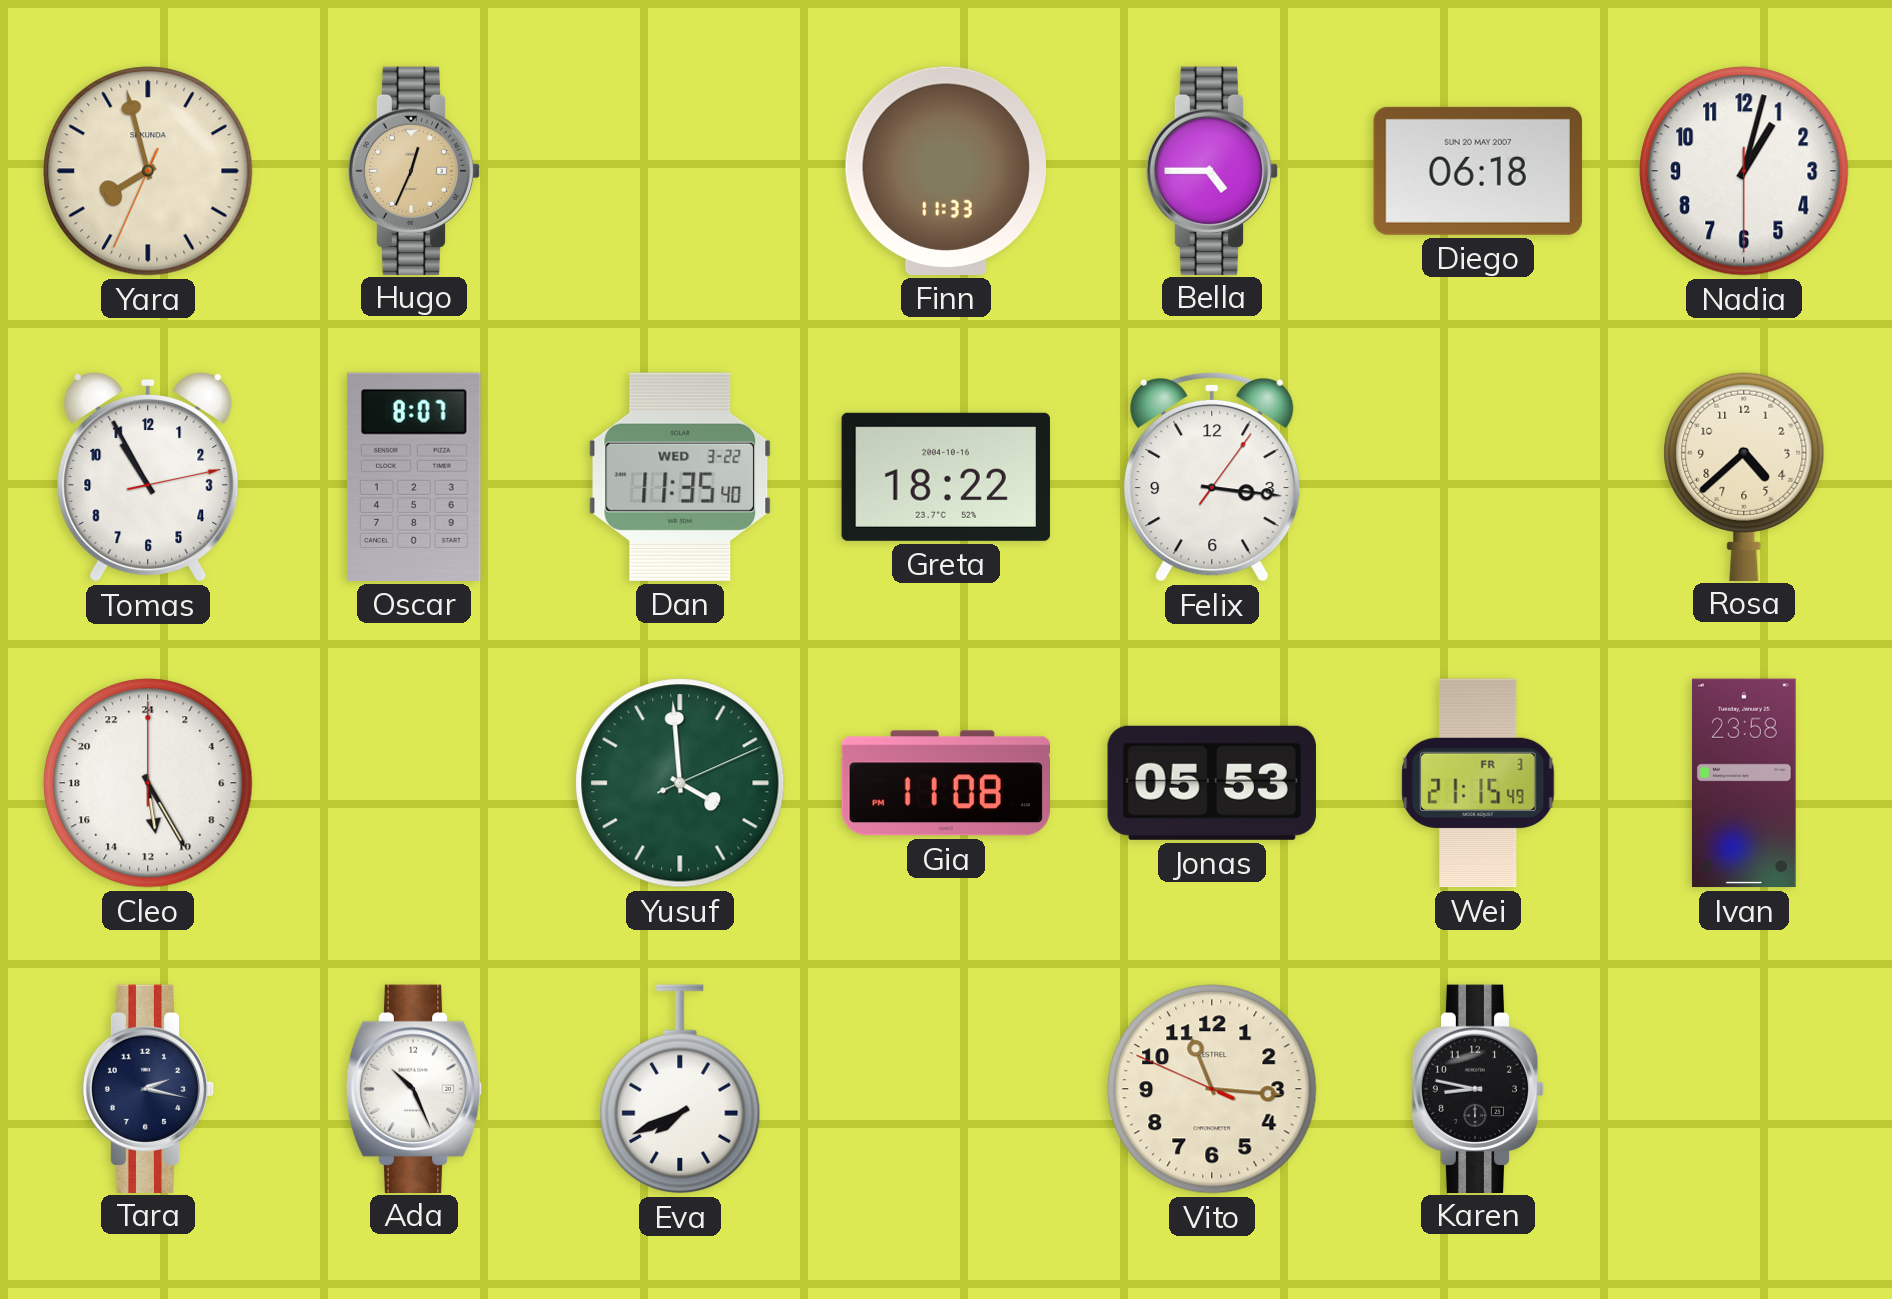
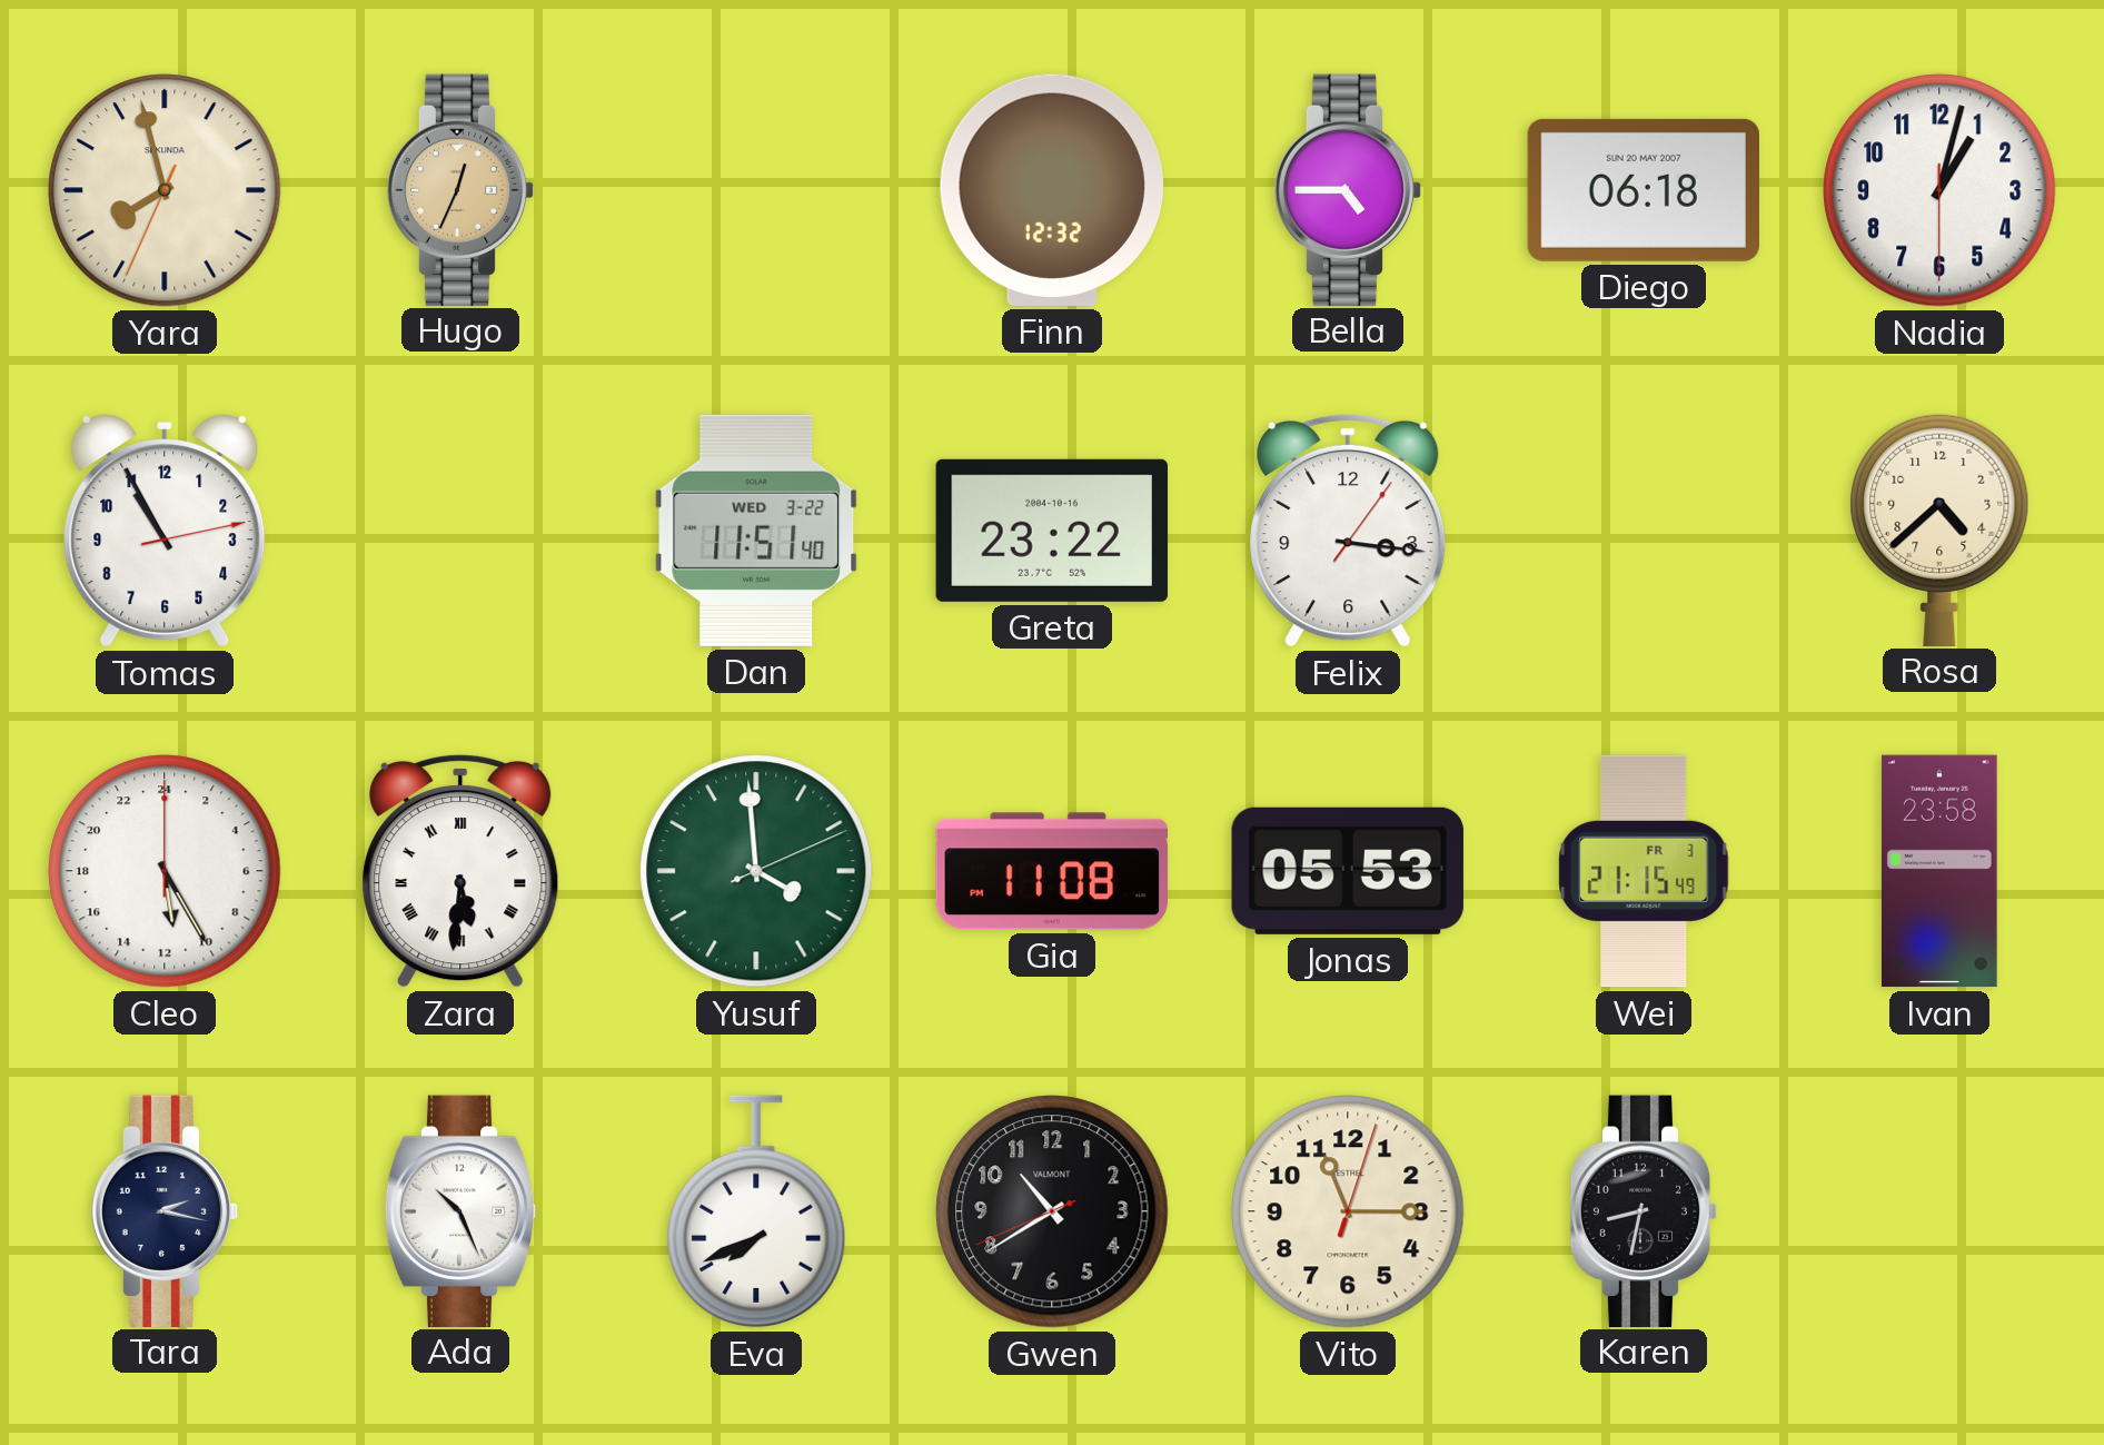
Finn: 11:33 -> 12:32
Oscar: 8:07 -> none
Dan: 11:35 -> 11:51
Greta: 18:22 -> 23:22
Zara: none -> 5:31
Gwen: none -> 10:39
Vito: 11:15:49 -> 11:15:03
Karen: 8:47 -> 8:32
